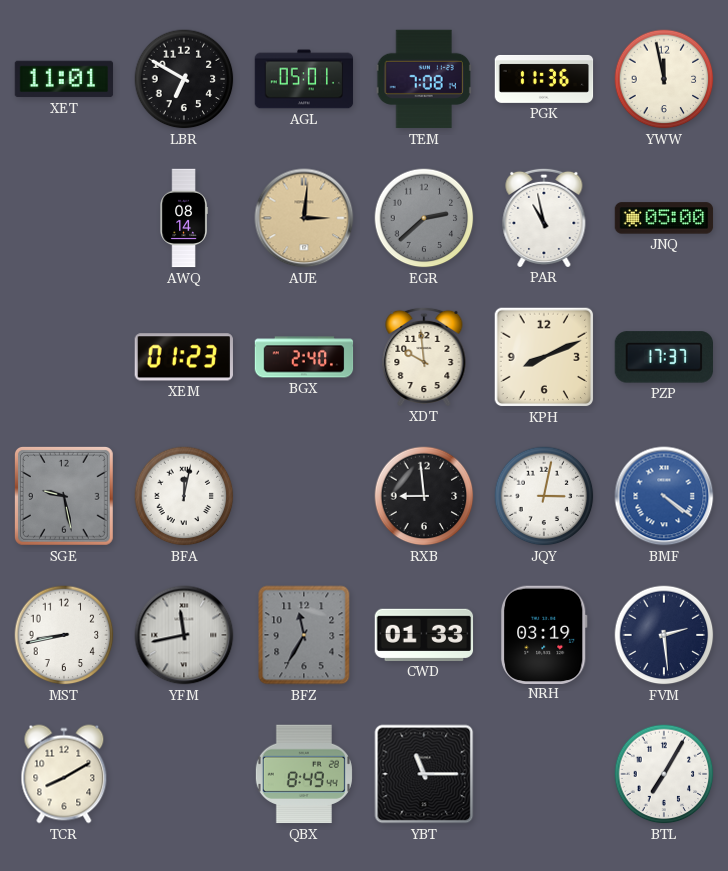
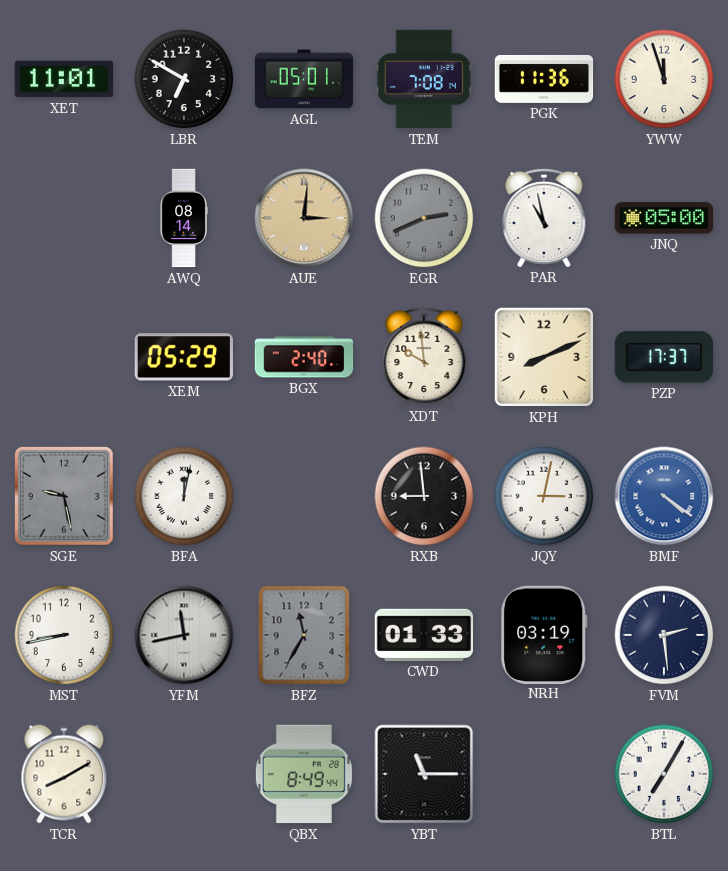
YWW: 11:58 -> 11:57
EGR: 2:38 -> 2:41
XEM: 01:23 -> 05:29
